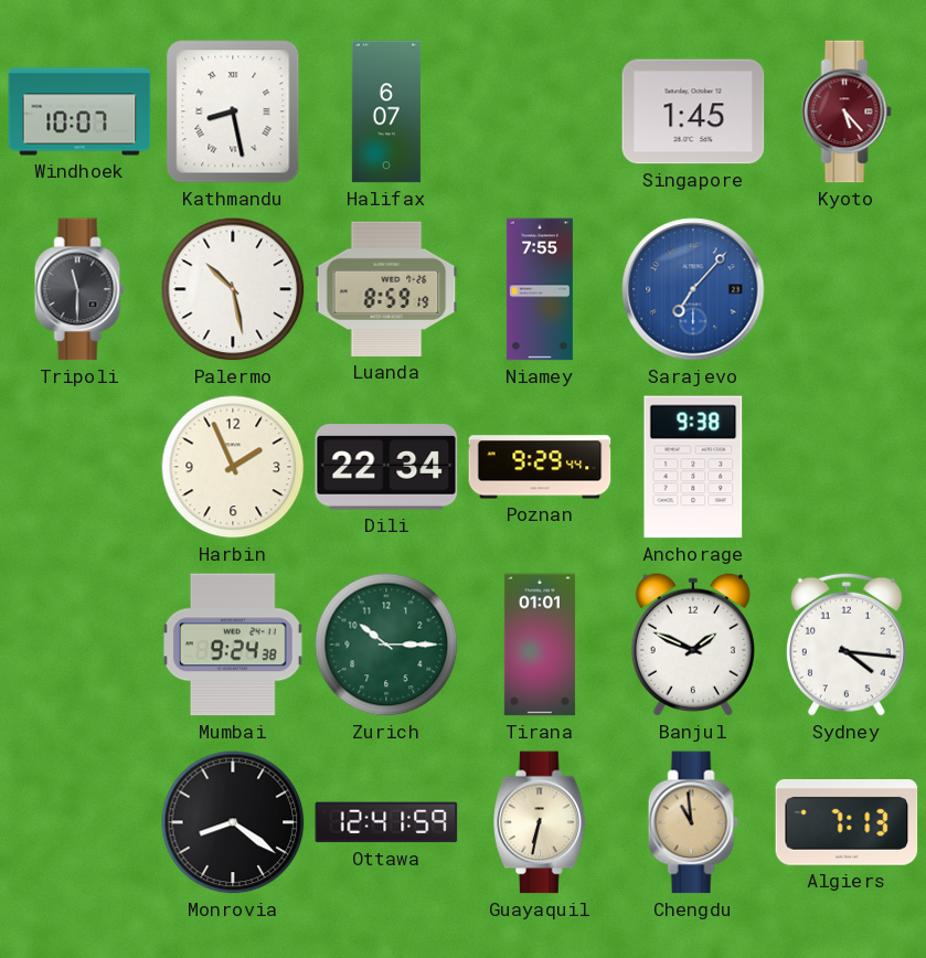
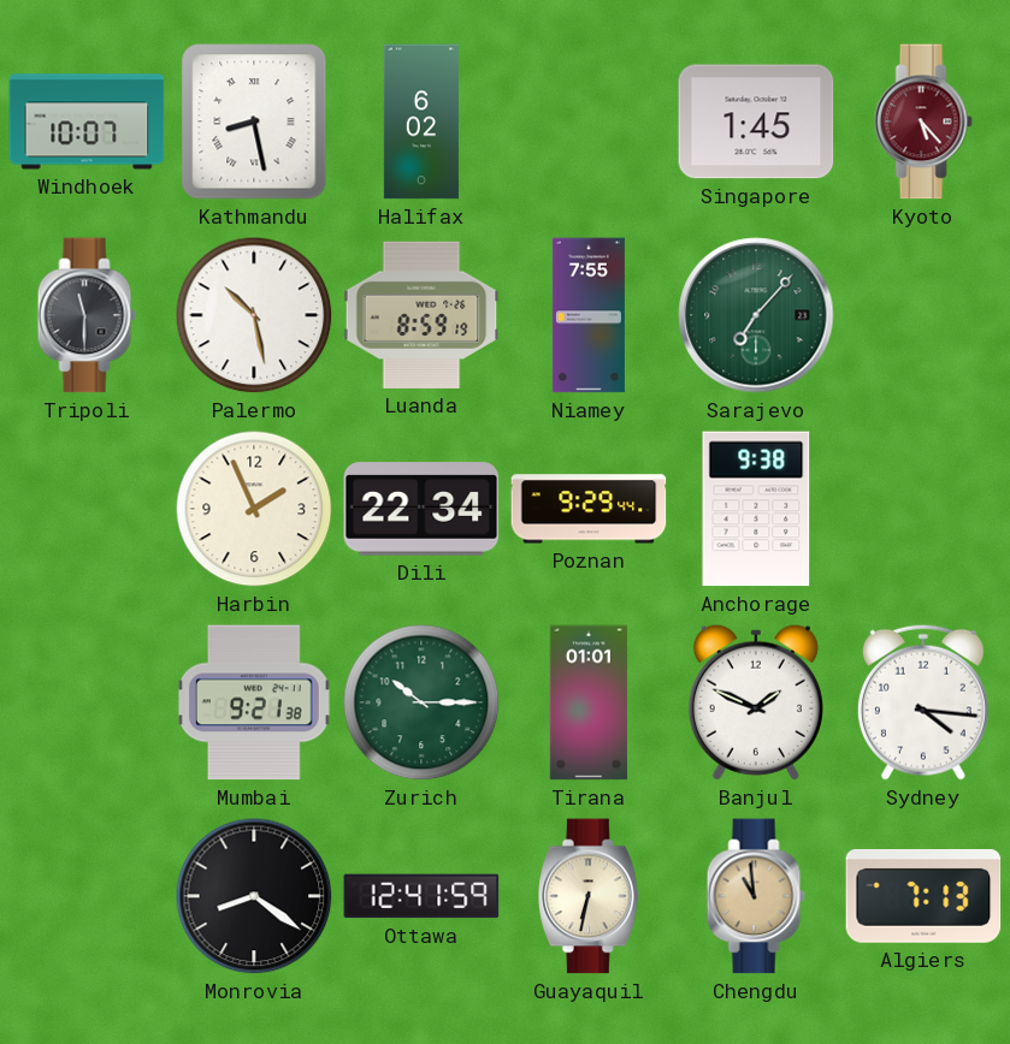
Halifax: 6:07 -> 6:02
Sarajevo dial: blue -> green
Mumbai: 9:24 -> 9:21
